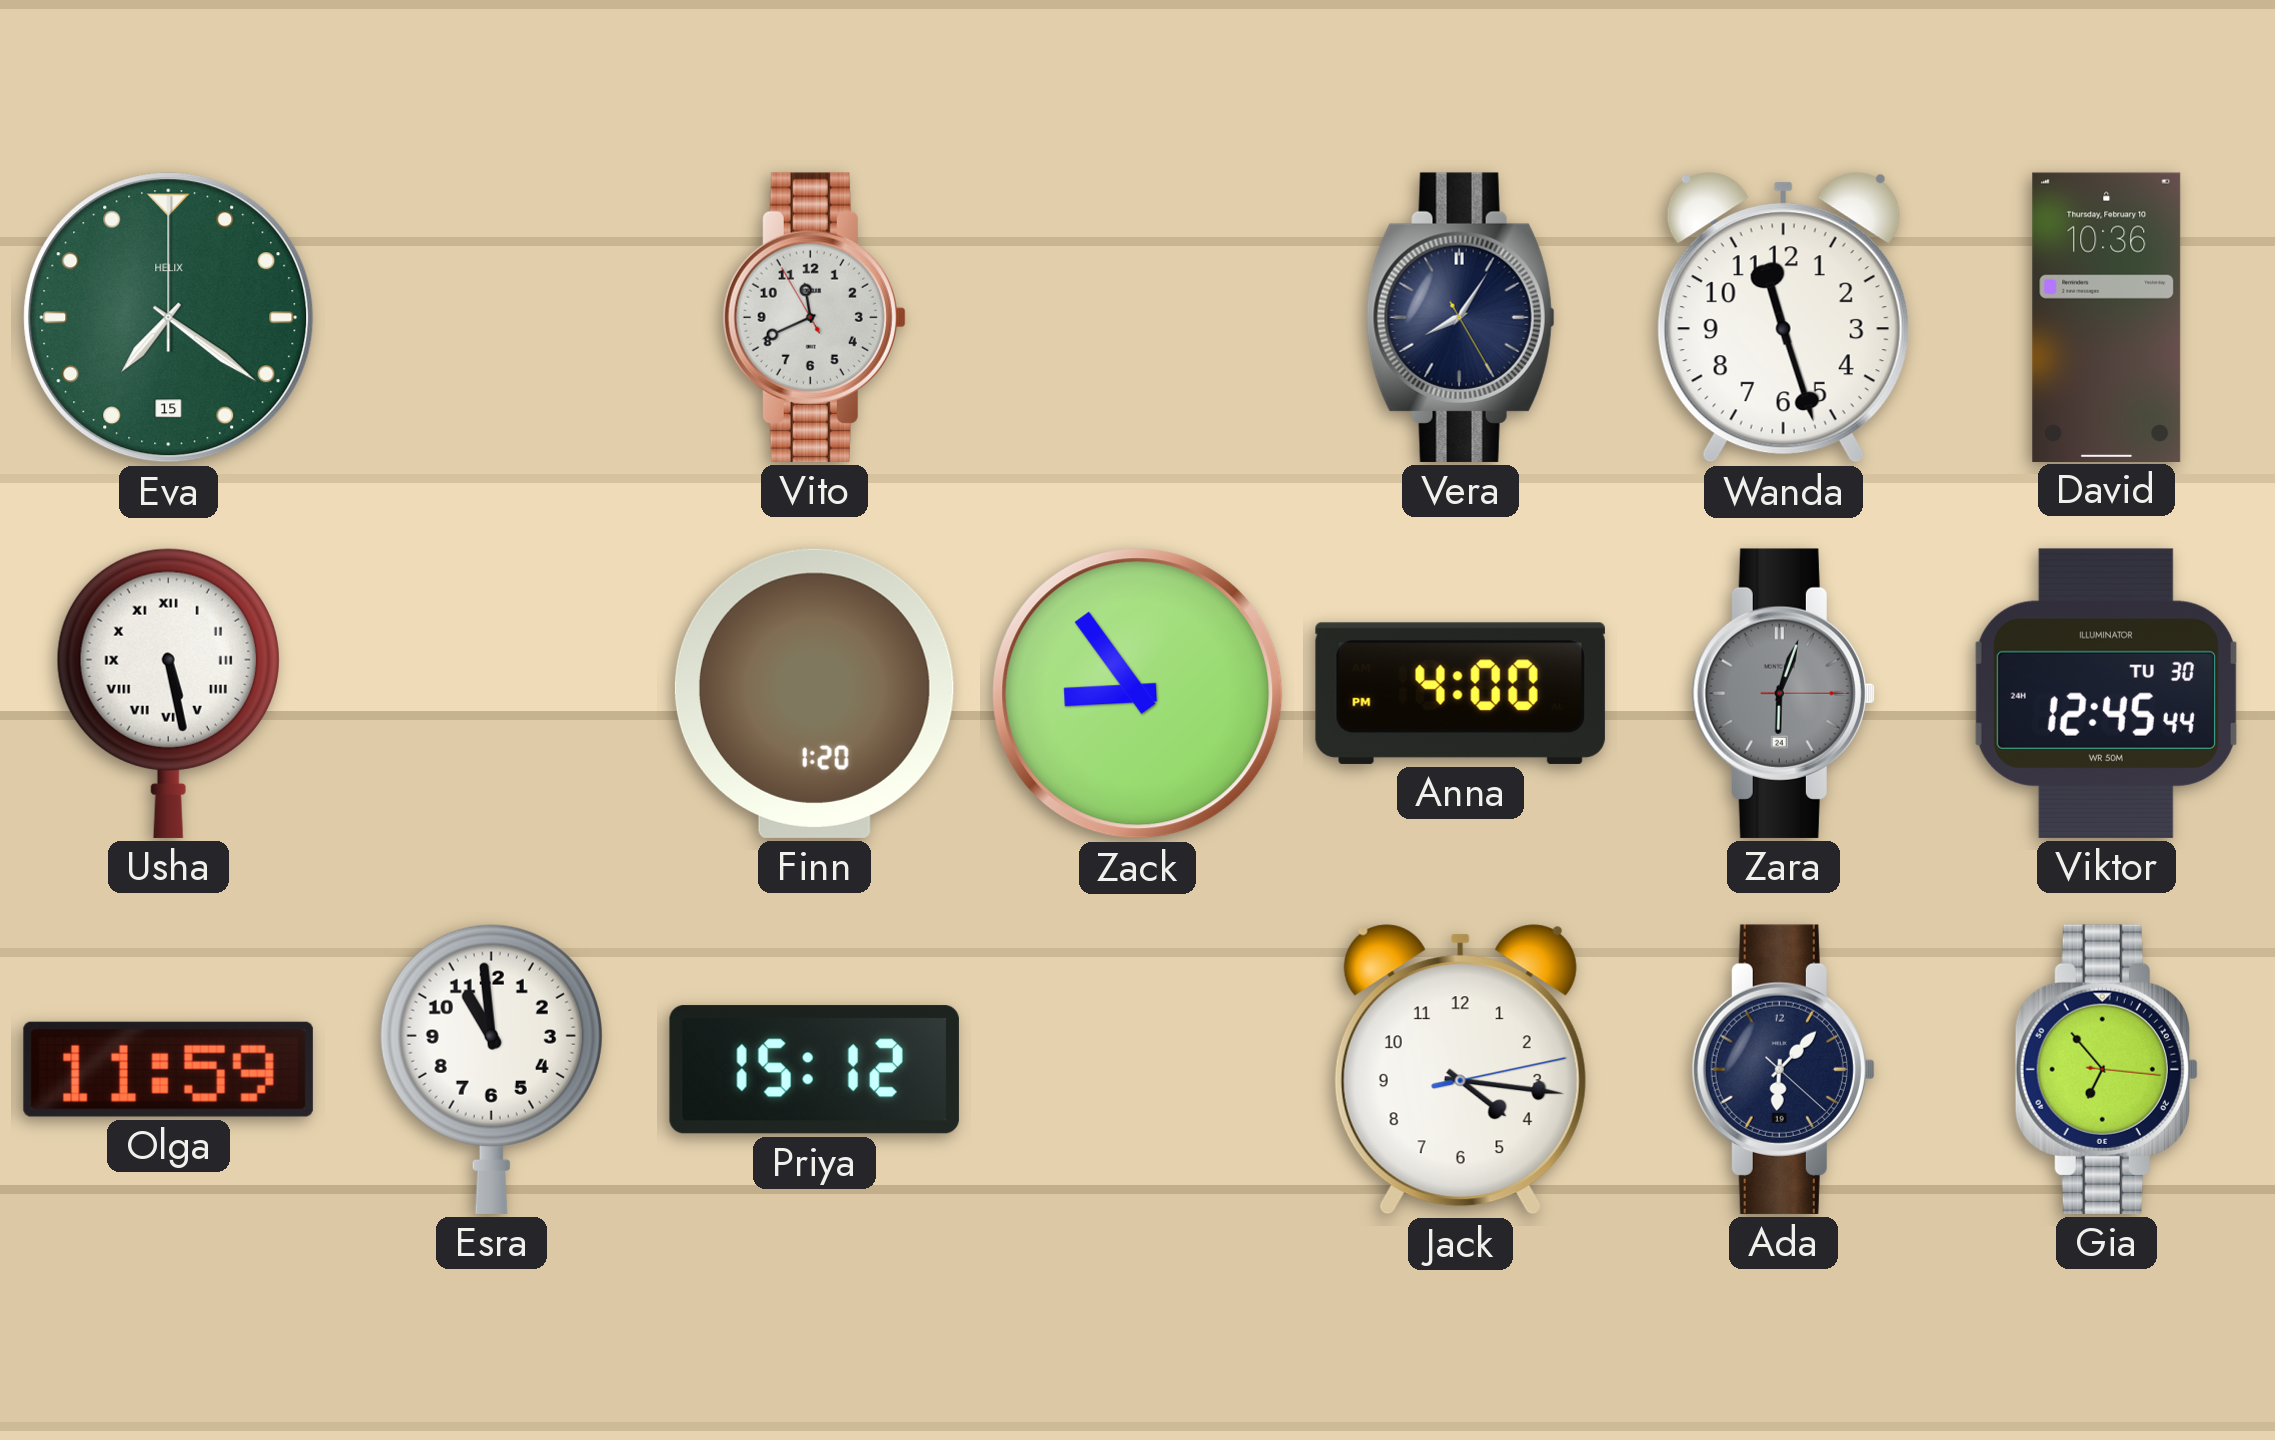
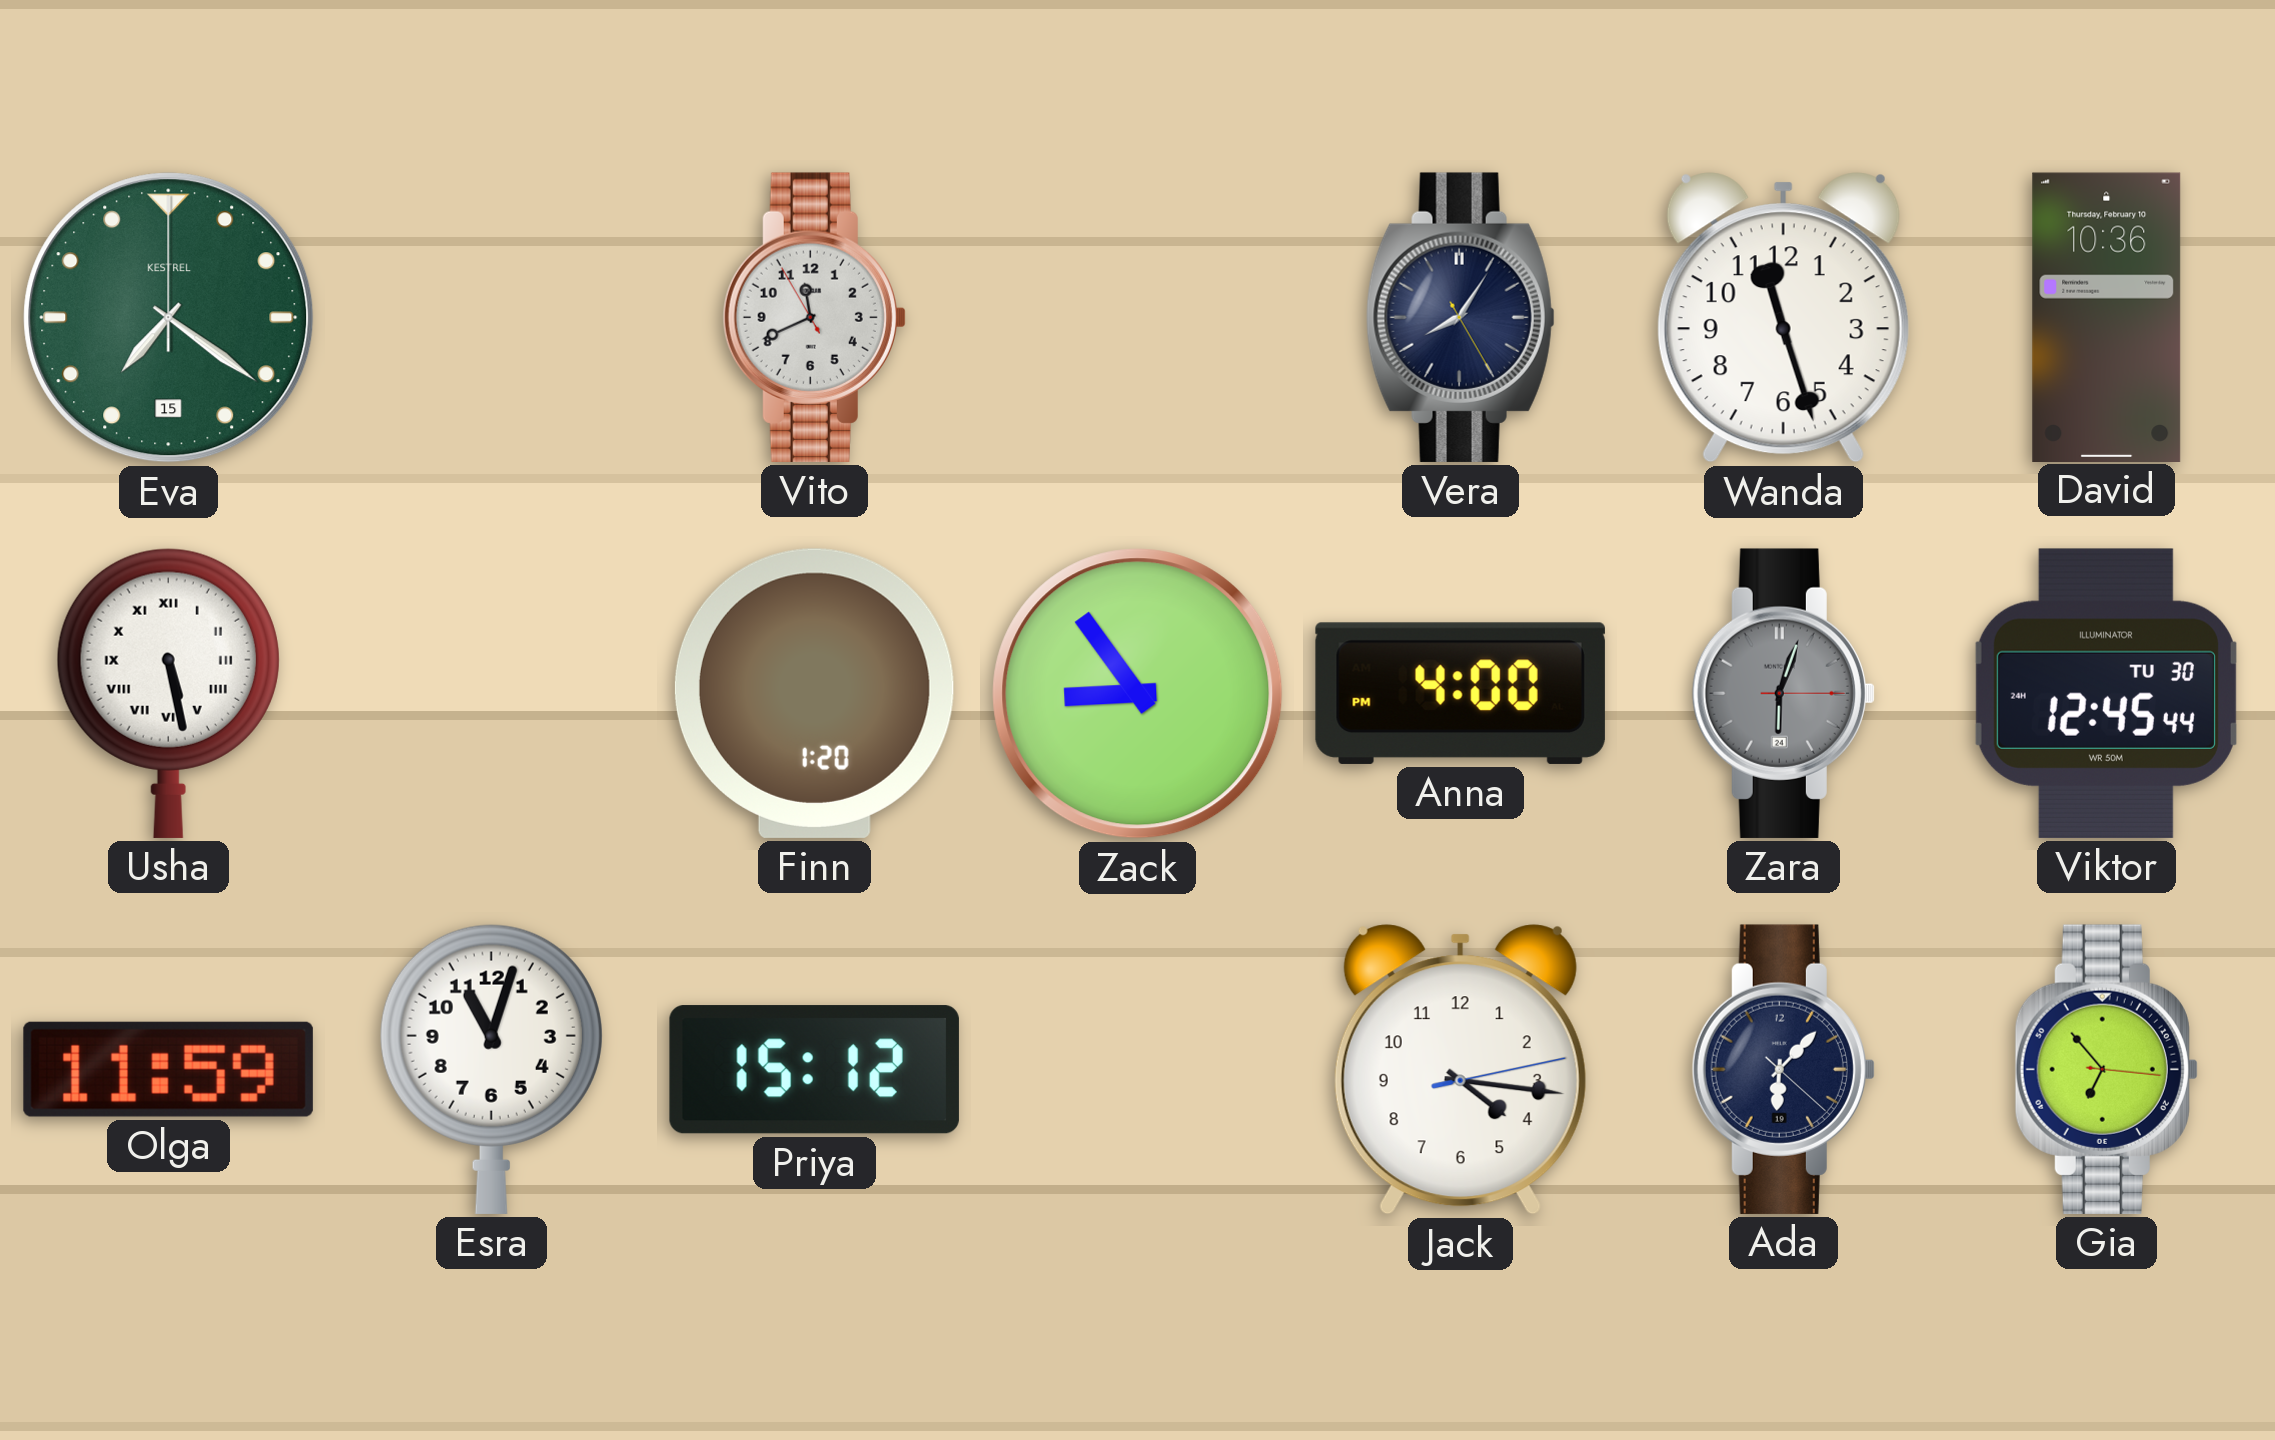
Eva brand: HELIX -> KESTREL
Esra: 10:59 -> 11:03
